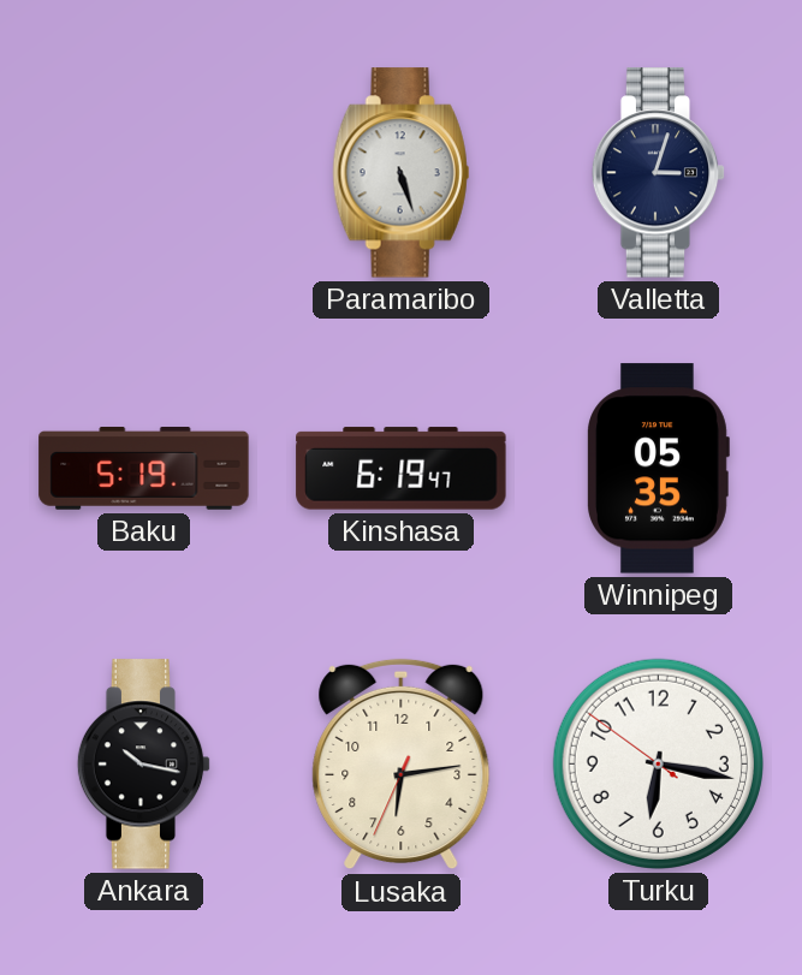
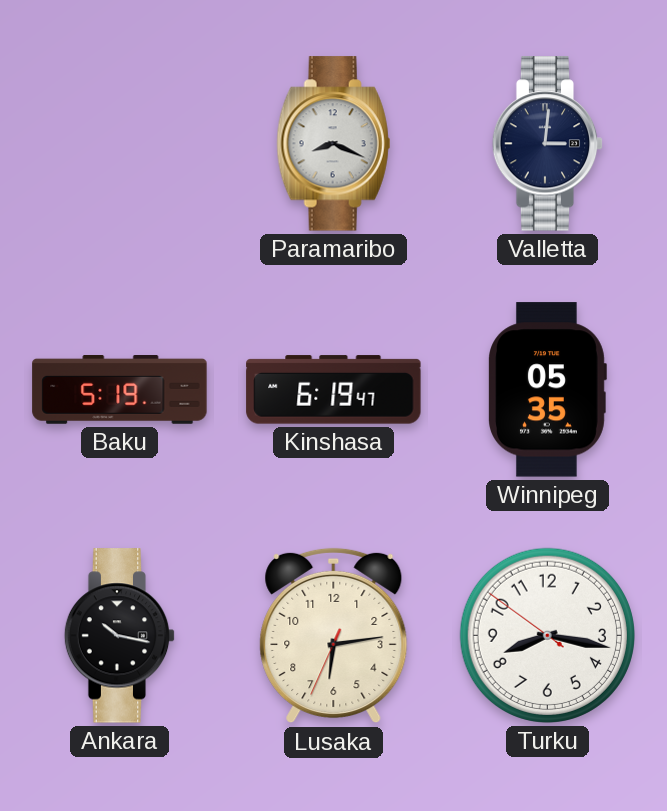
Paramaribo: 5:27 -> 8:19
Valletta: 3:03 -> 3:01
Turku: 6:16 -> 8:16
